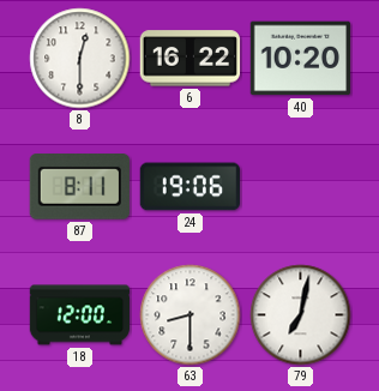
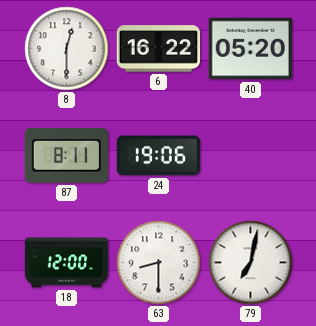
40: 10:20 -> 05:20
